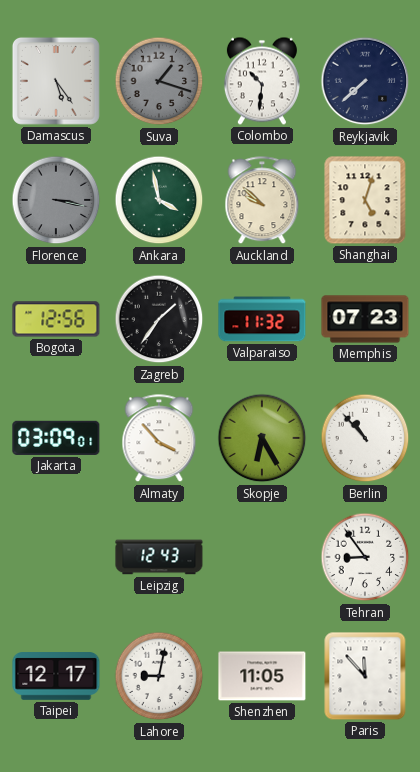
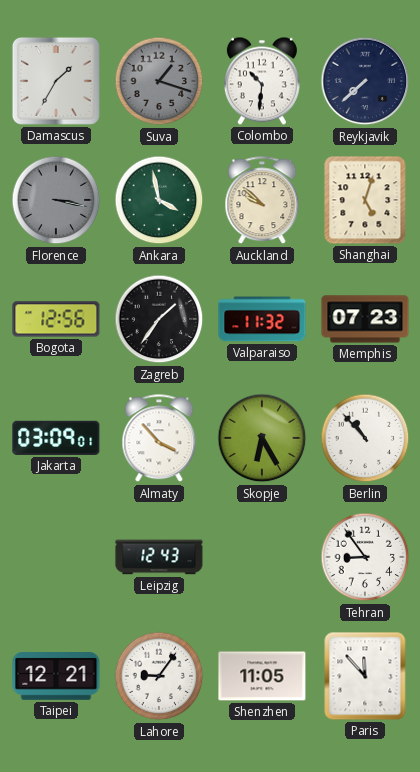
Damascus: 5:24 -> 1:35
Taipei: 12:17 -> 12:21
Lahore: 9:02 -> 9:06
